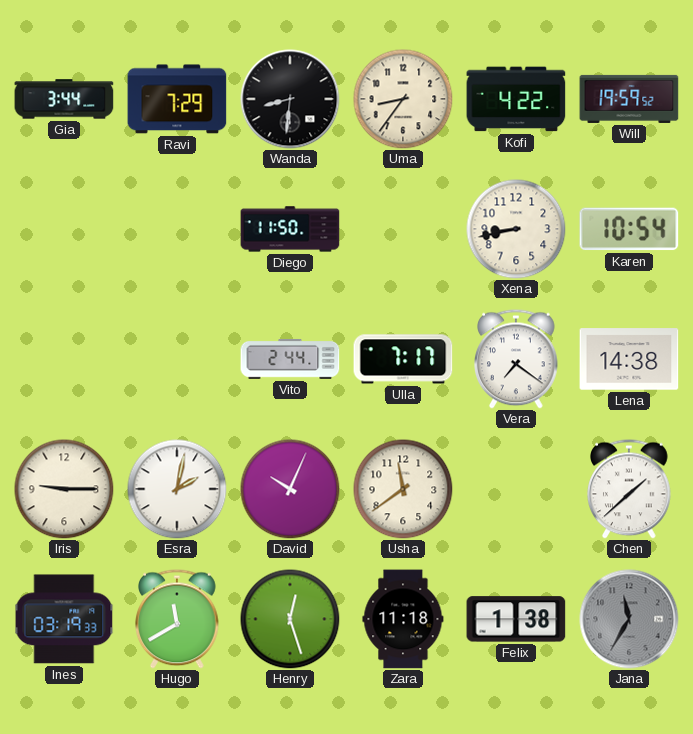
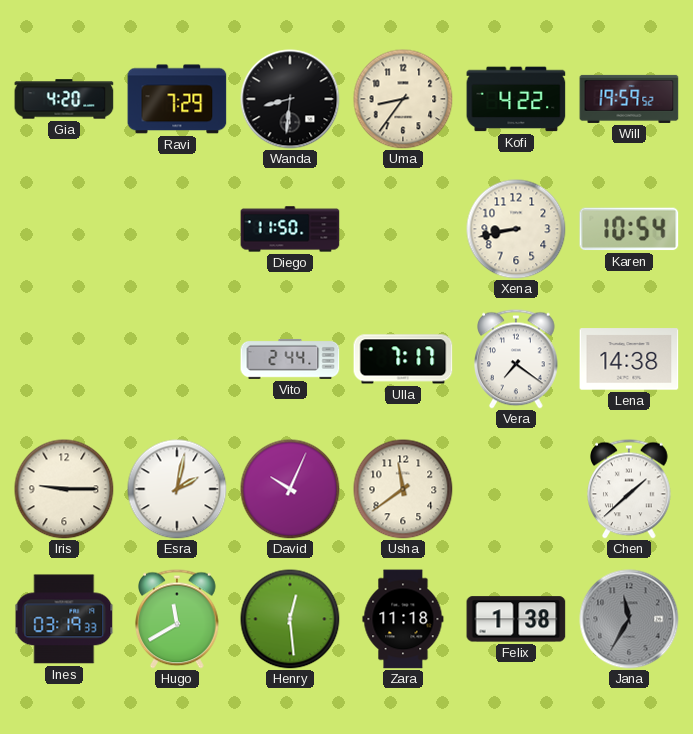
Gia: 3:44 -> 4:20
Henry: 12:27 -> 12:29
